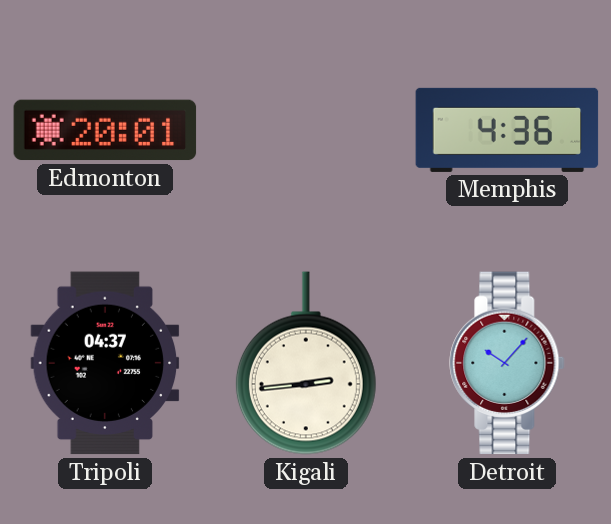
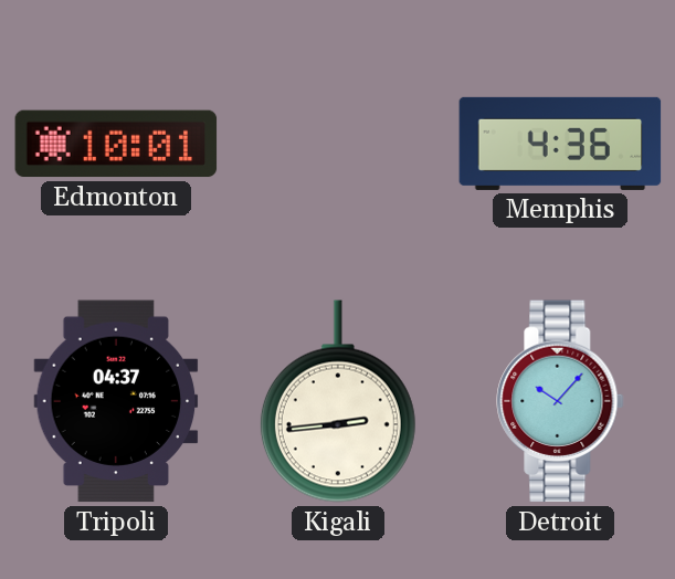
Edmonton: 20:01 -> 10:01
